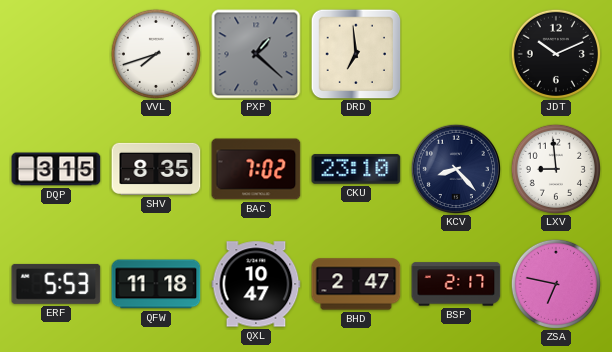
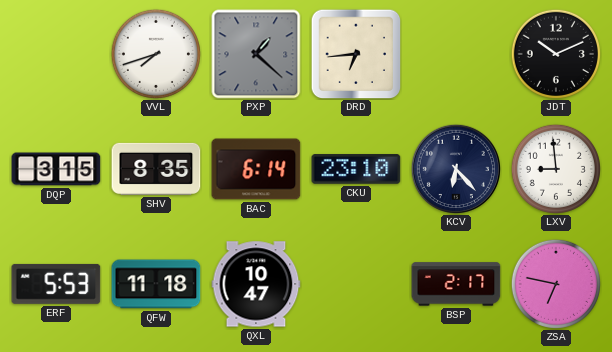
DRD: 6:59 -> 6:44
BAC: 7:02 -> 6:14
KCV: 8:23 -> 6:23
BHD: 2:47 -> none
